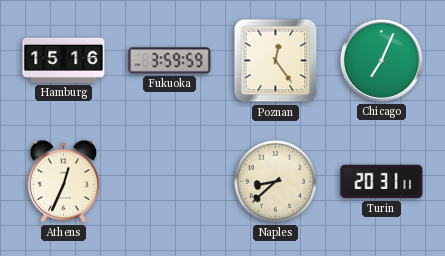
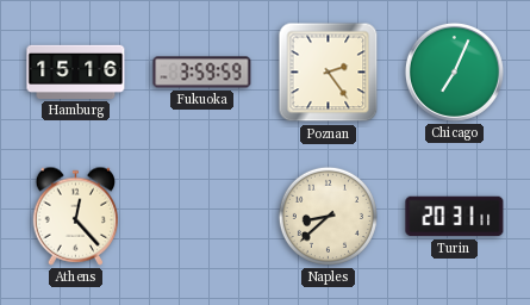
Poznan: 12:24 -> 2:24
Athens: 12:34 -> 12:23
